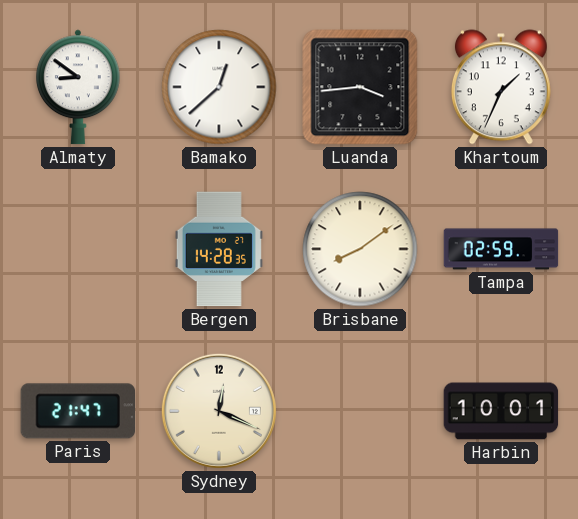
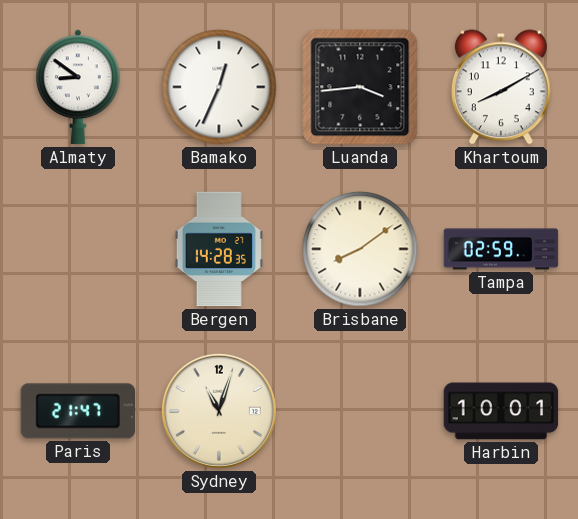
Bamako: 12:38 -> 12:34
Khartoum: 1:34 -> 8:10
Sydney: 12:19 -> 11:03
